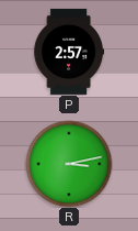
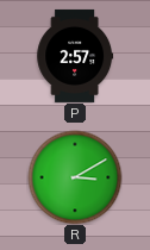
R: 3:13 -> 3:10
